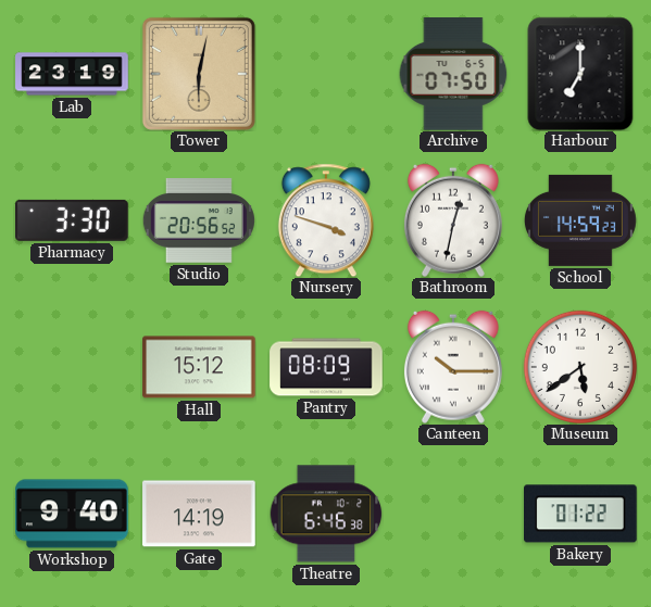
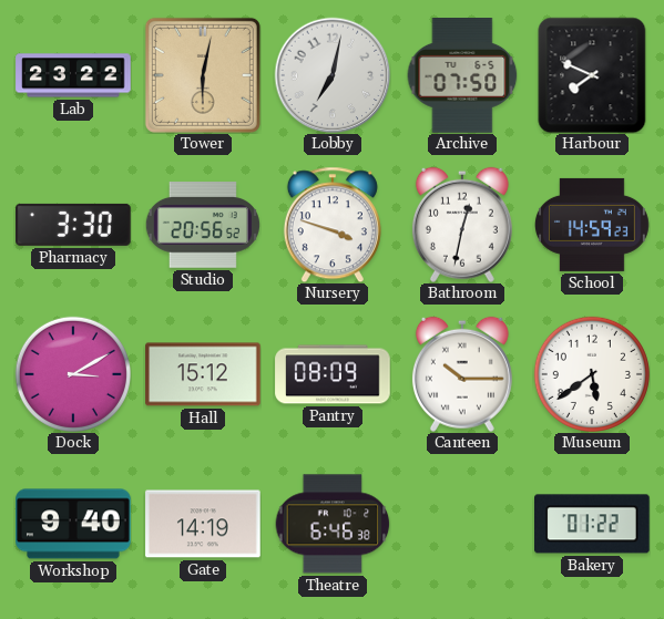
Lab: 23:19 -> 23:22
Lobby: none -> 7:02
Harbour: 7:00 -> 7:49
Dock: none -> 3:10
